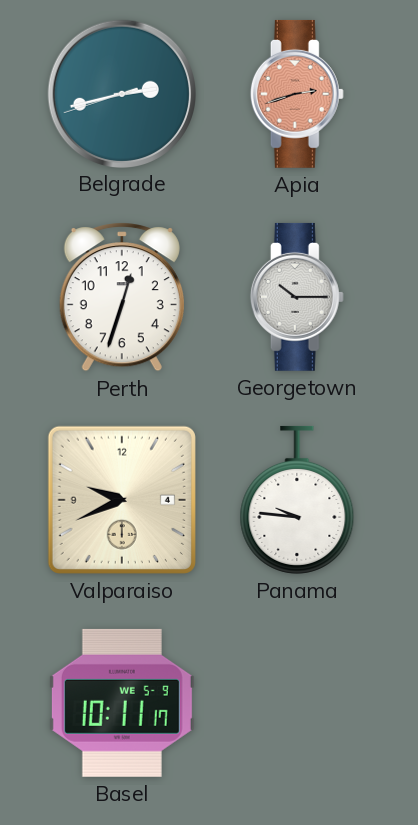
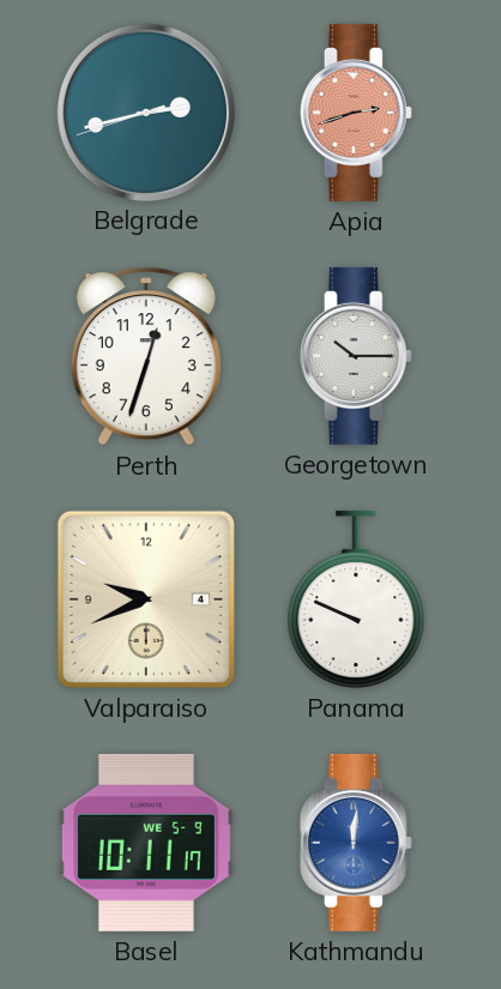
Panama: 9:46 -> 9:49
Kathmandu: none -> 12:01
